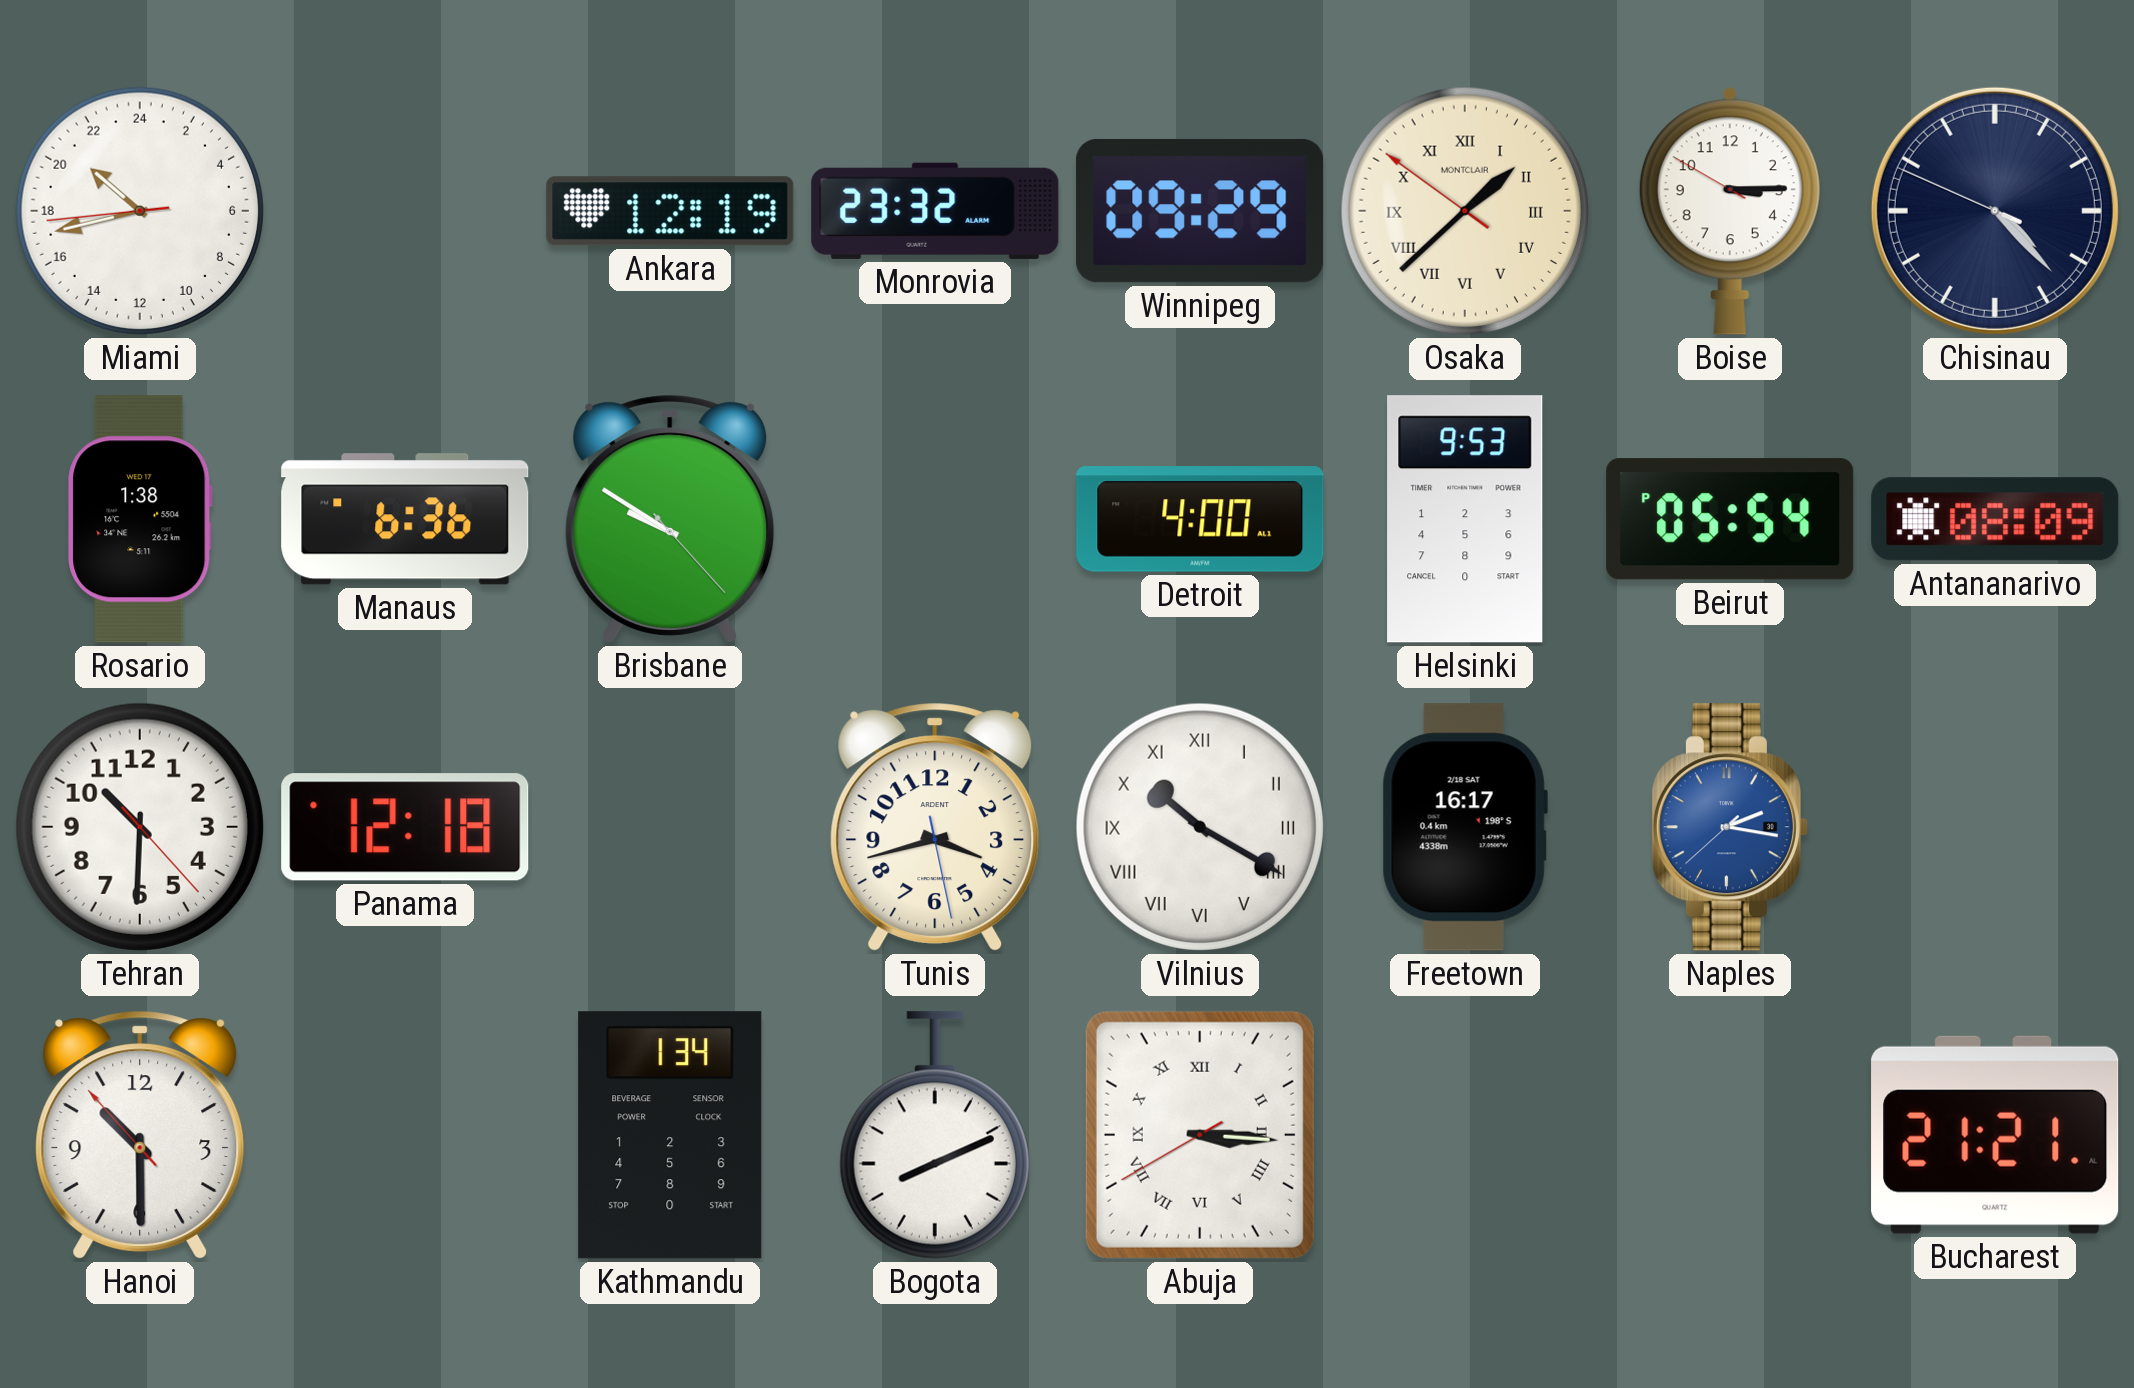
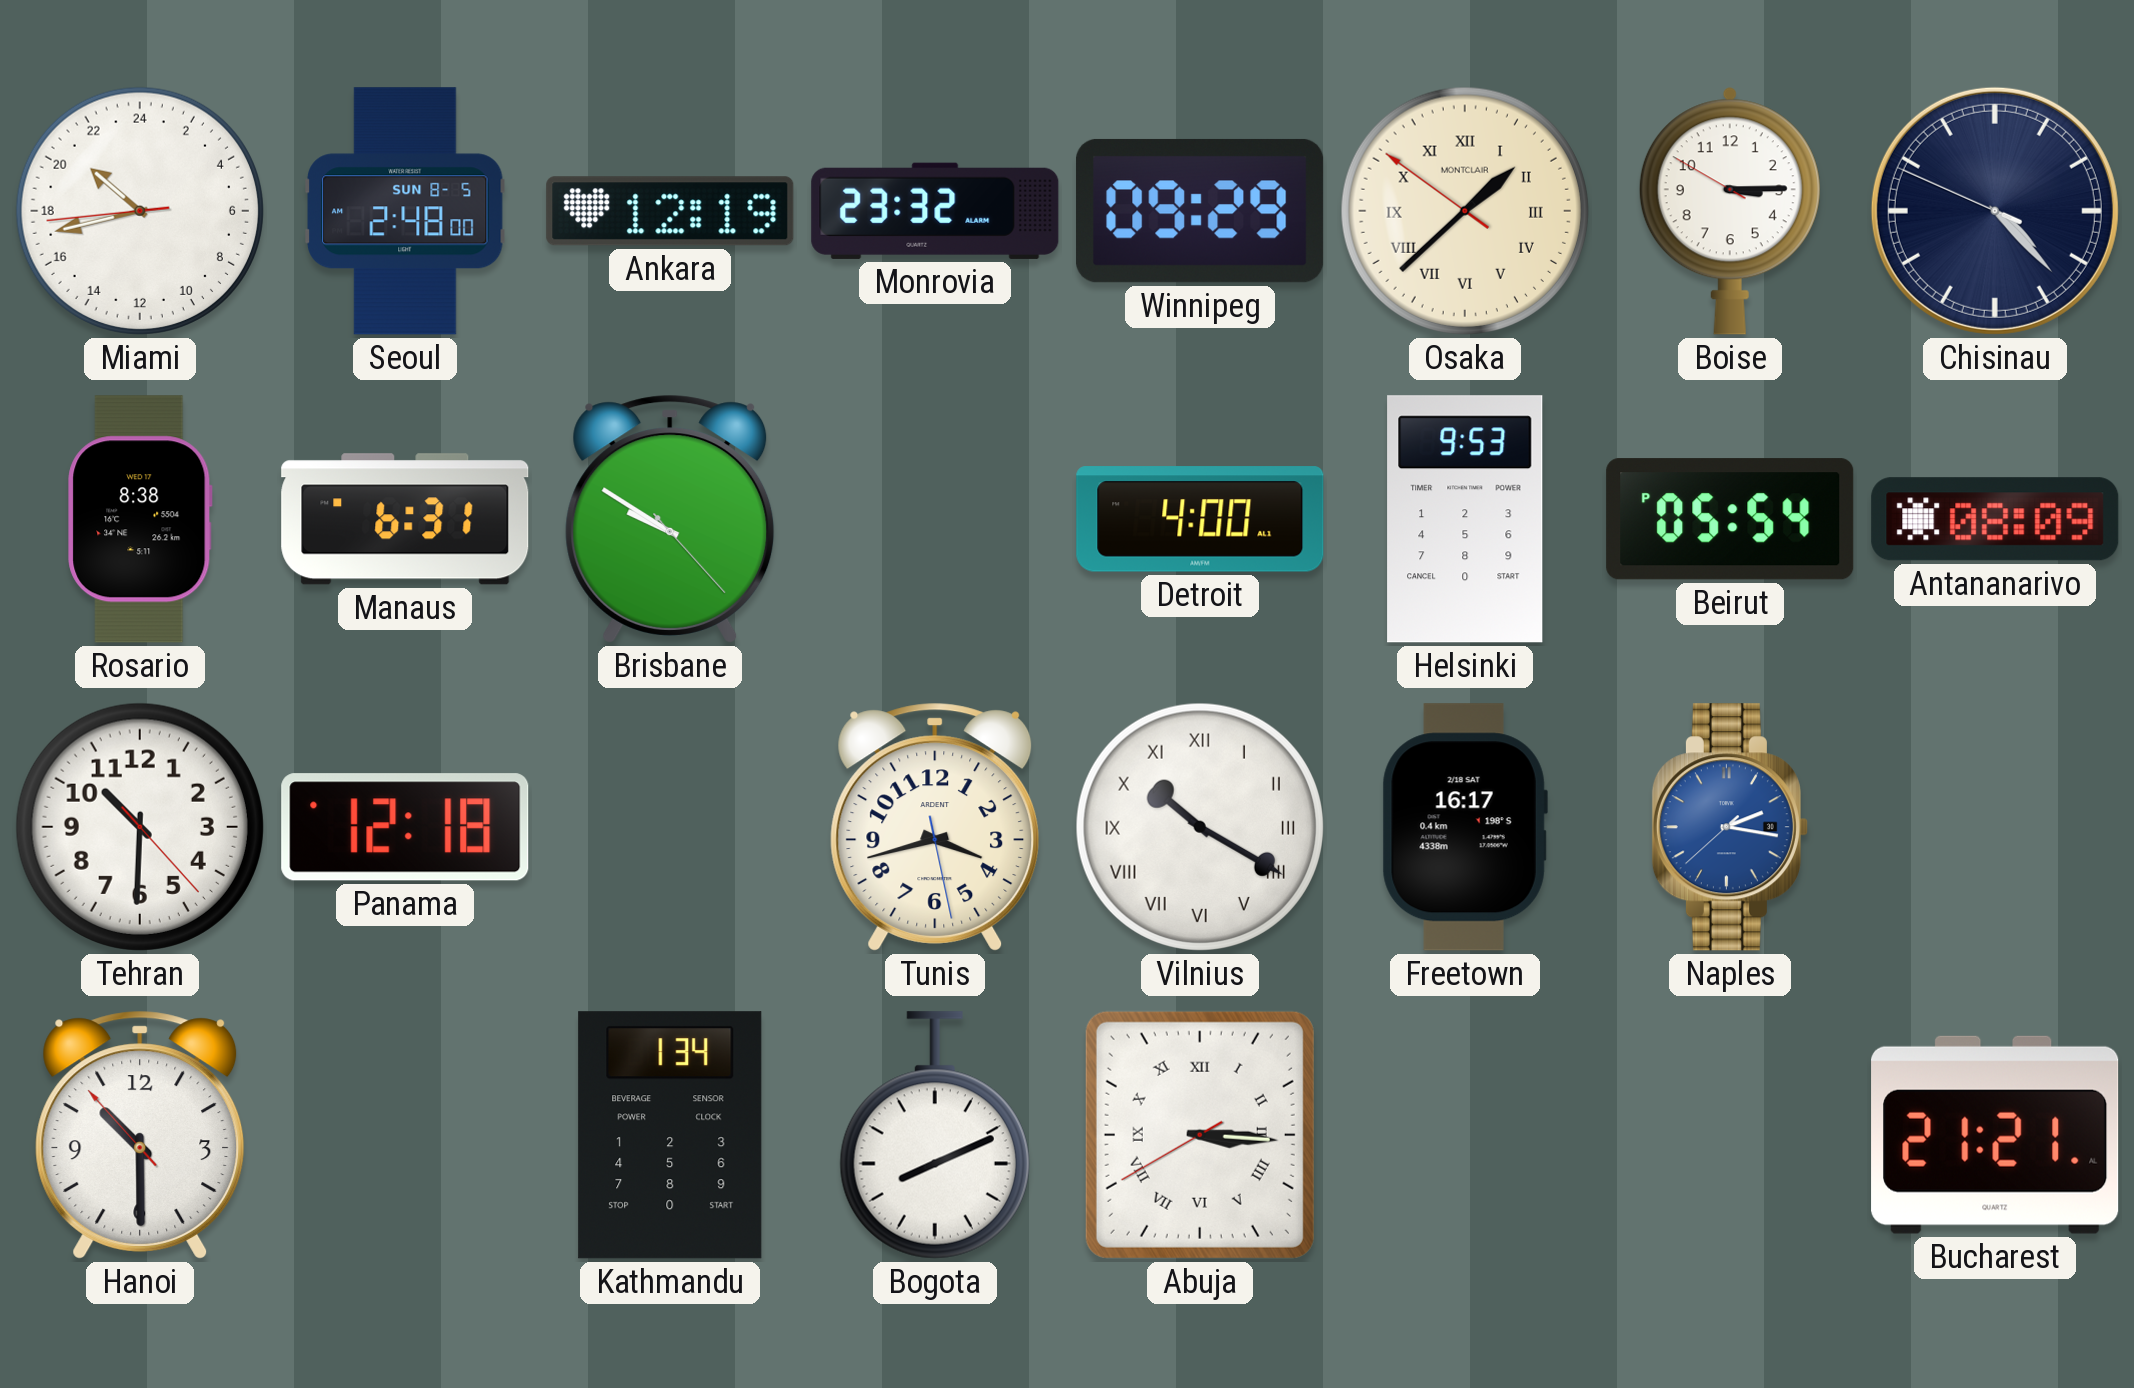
Seoul: none -> 2:48
Rosario: 1:38 -> 8:38
Manaus: 6:36 -> 6:31
